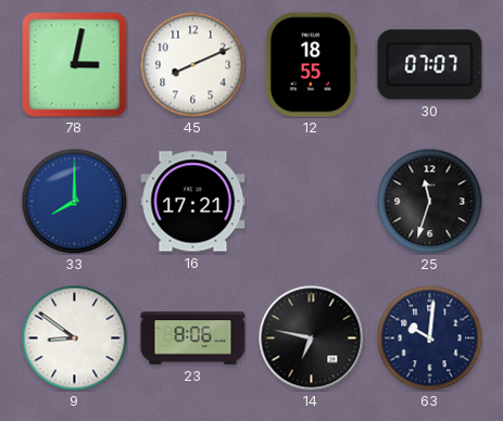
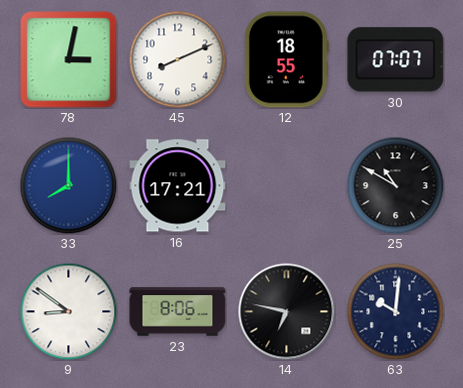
25: 11:33 -> 10:50
